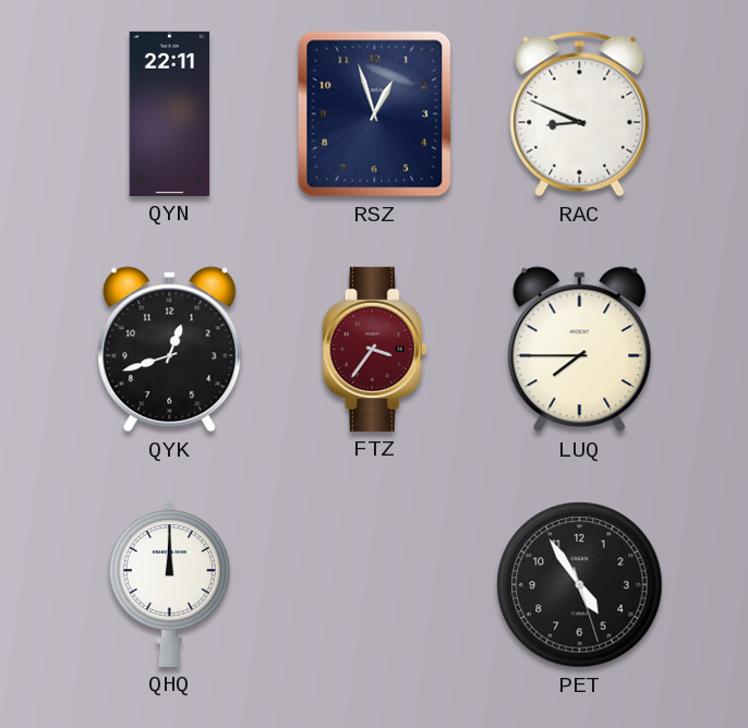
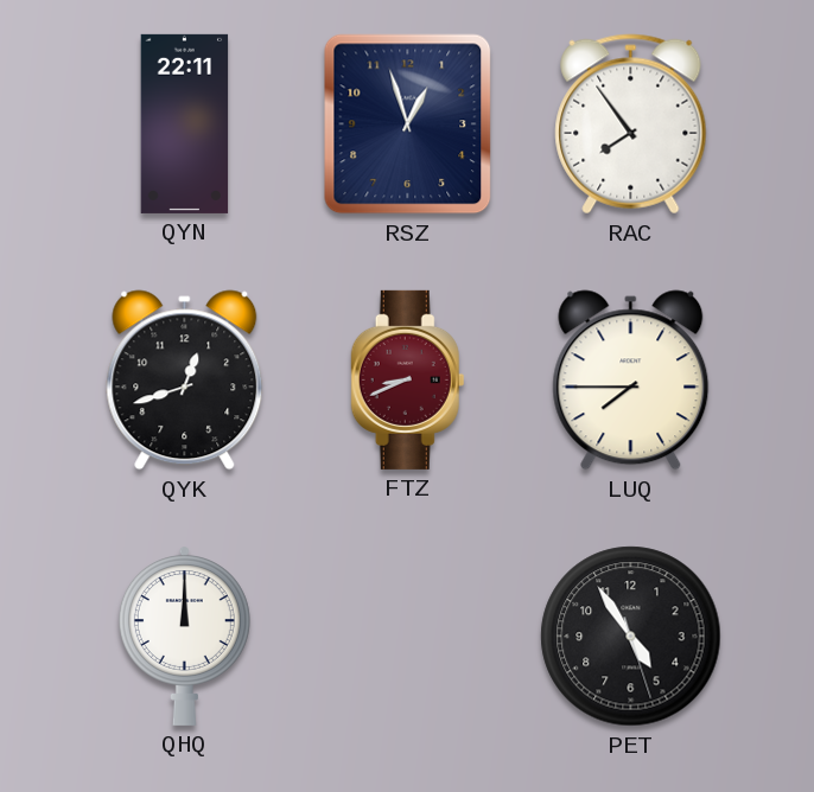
RAC: 8:49 -> 7:54
FTZ: 3:36 -> 8:41
